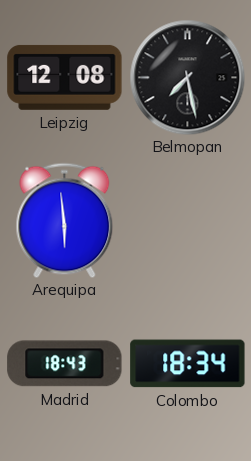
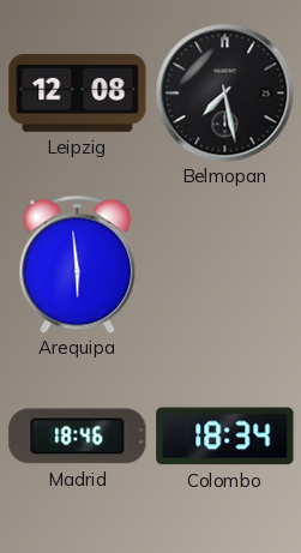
Madrid: 18:43 -> 18:46
